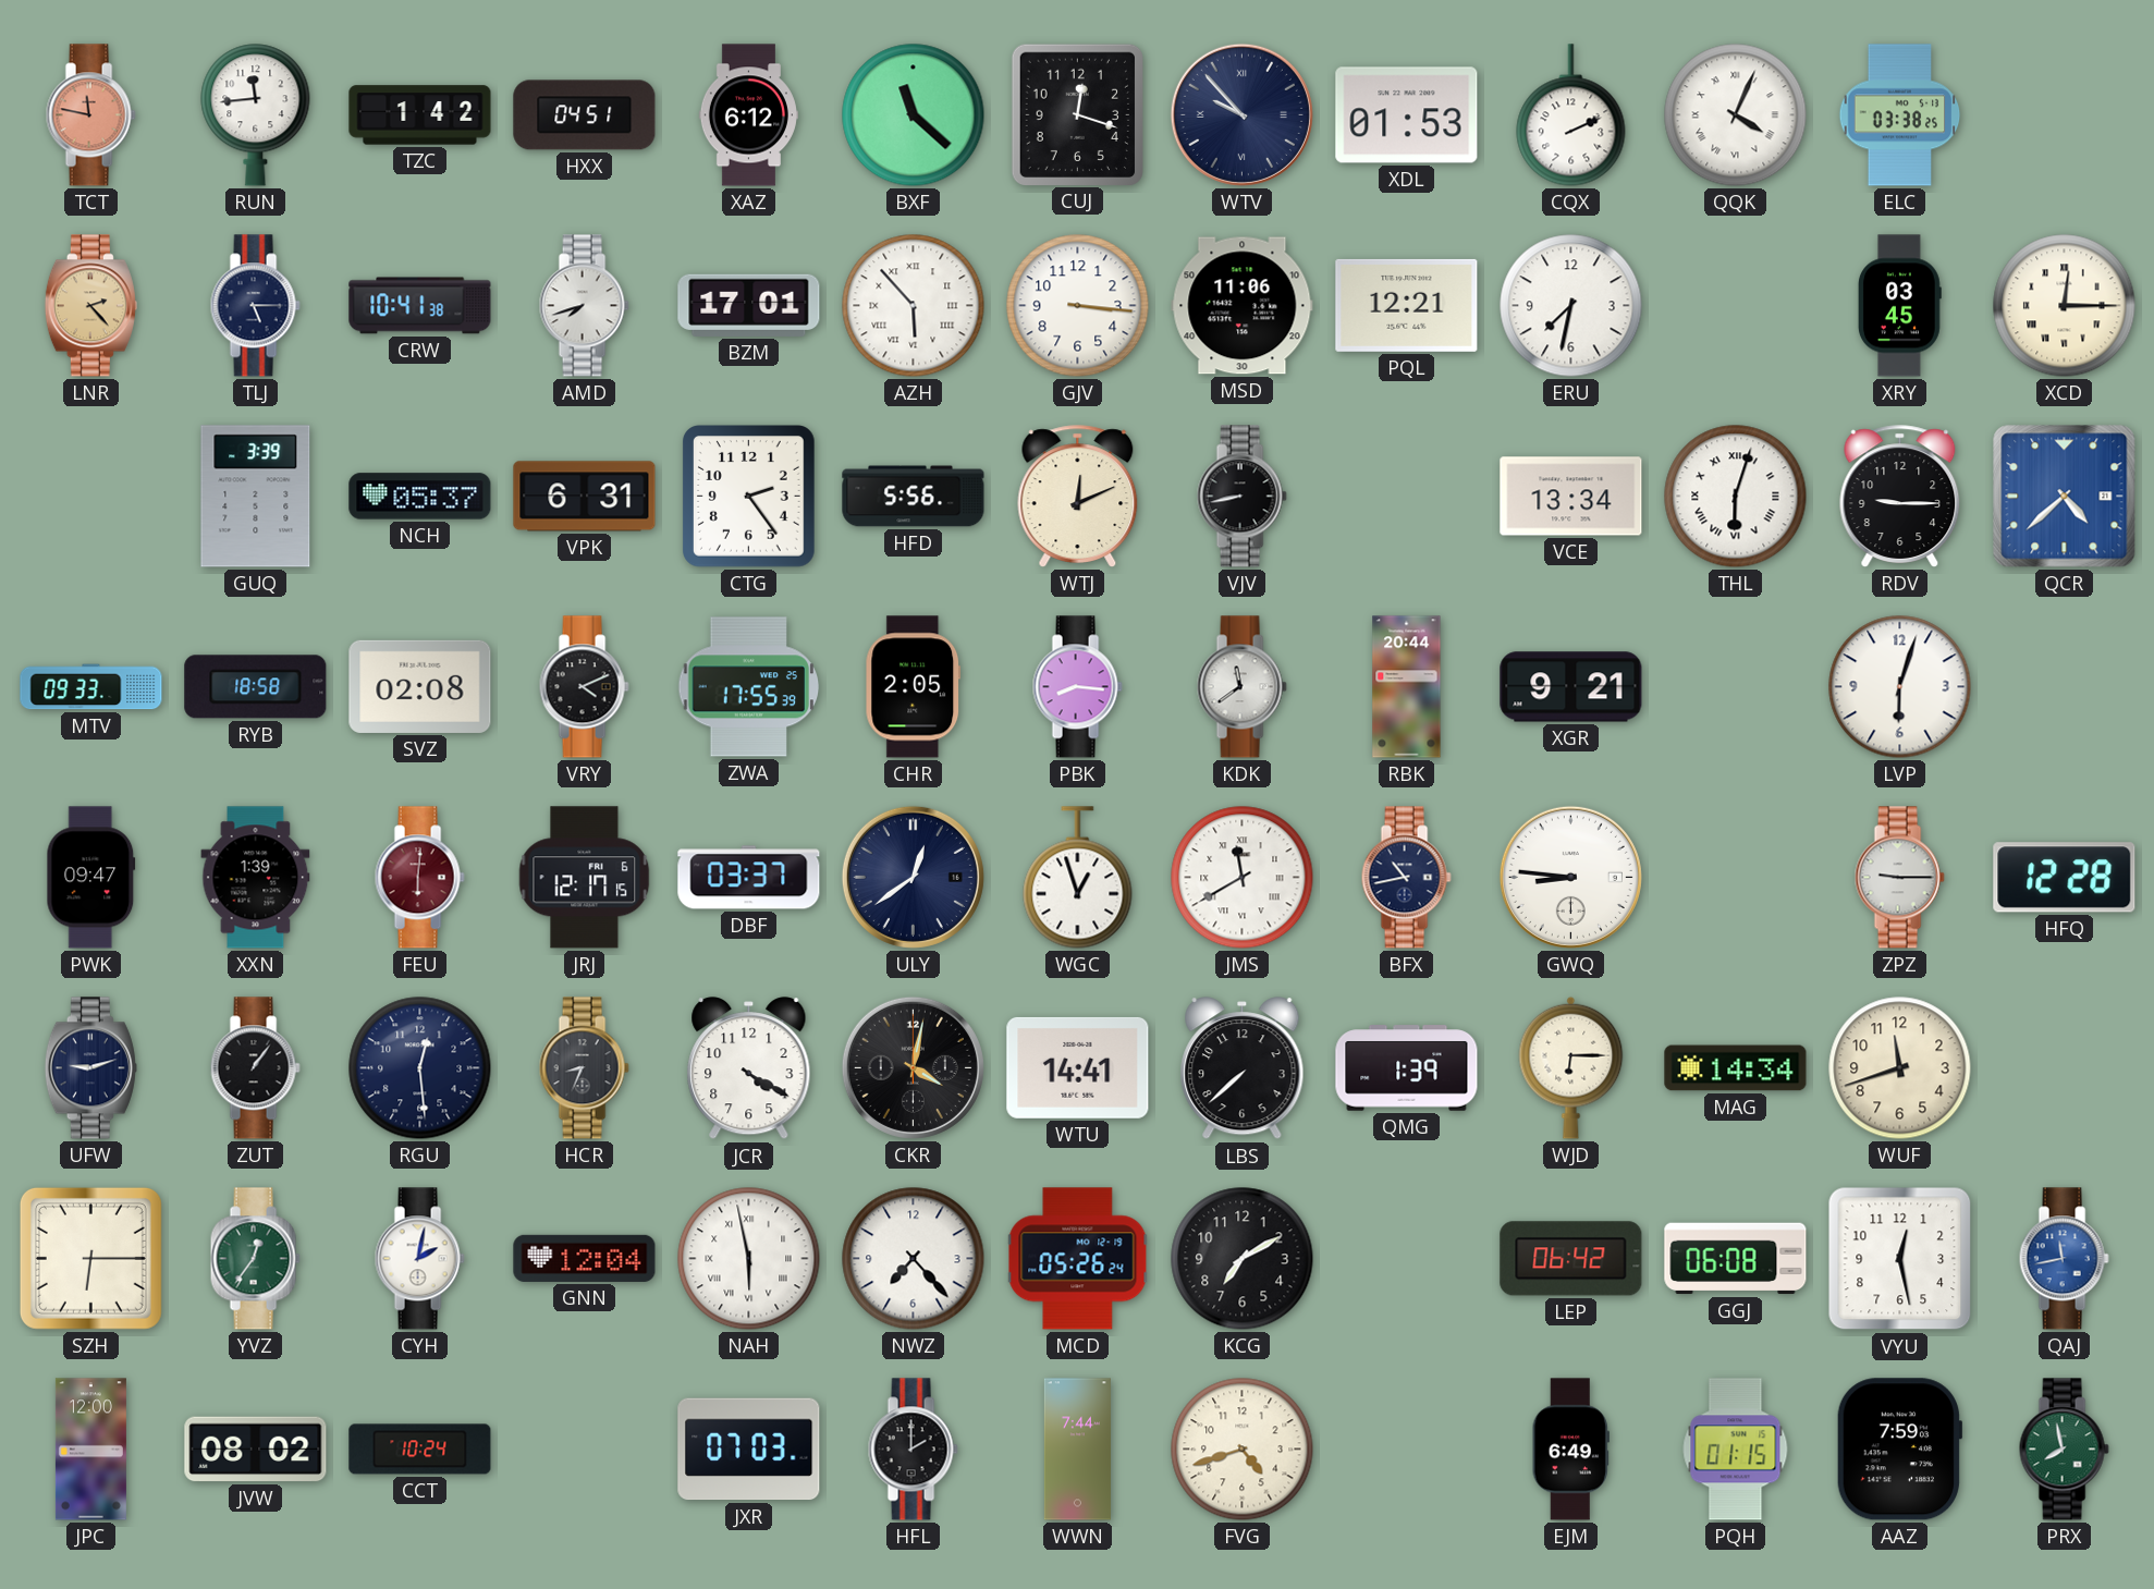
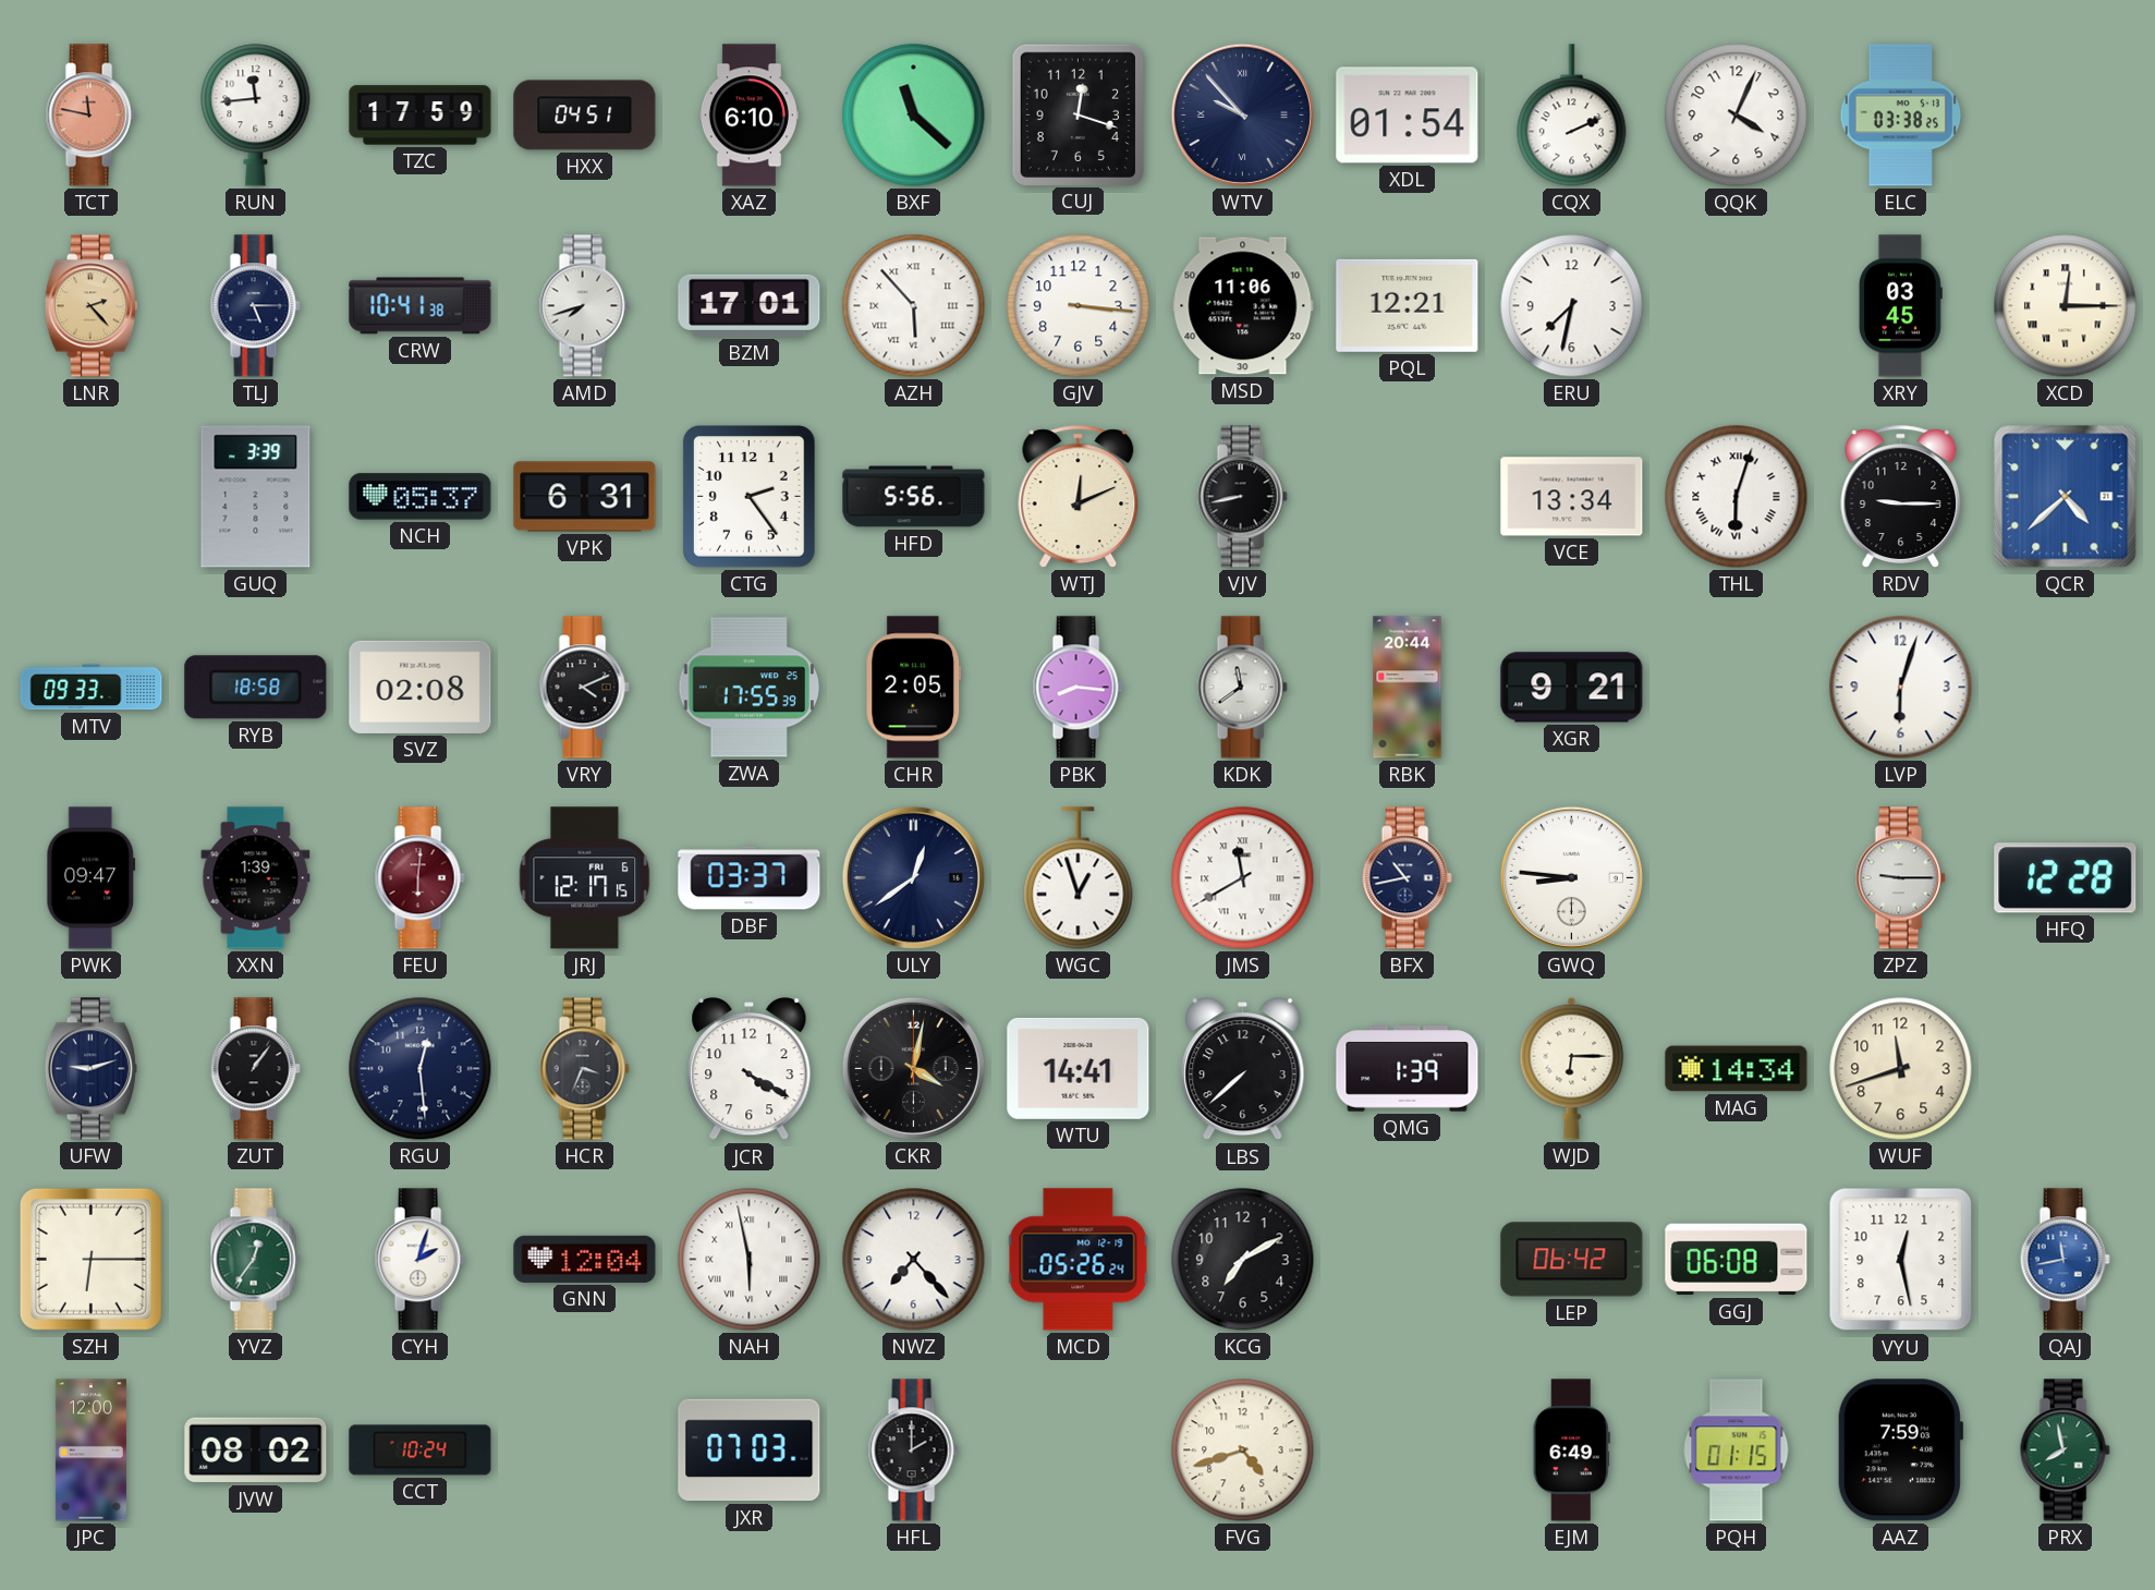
TZC: 1:42 -> 17:59
XAZ: 6:12 -> 6:10
XDL: 01:53 -> 01:54
QQK numerals: Roman -> Arabic
HCR: 8:34 -> 3:34
CYH: 2:02 -> 2:03
WWN: 7:44 -> none
